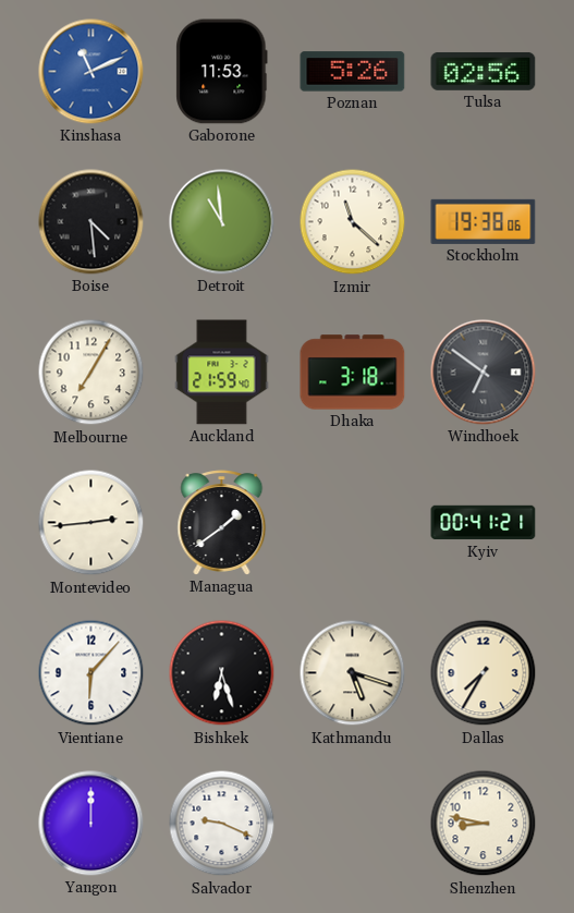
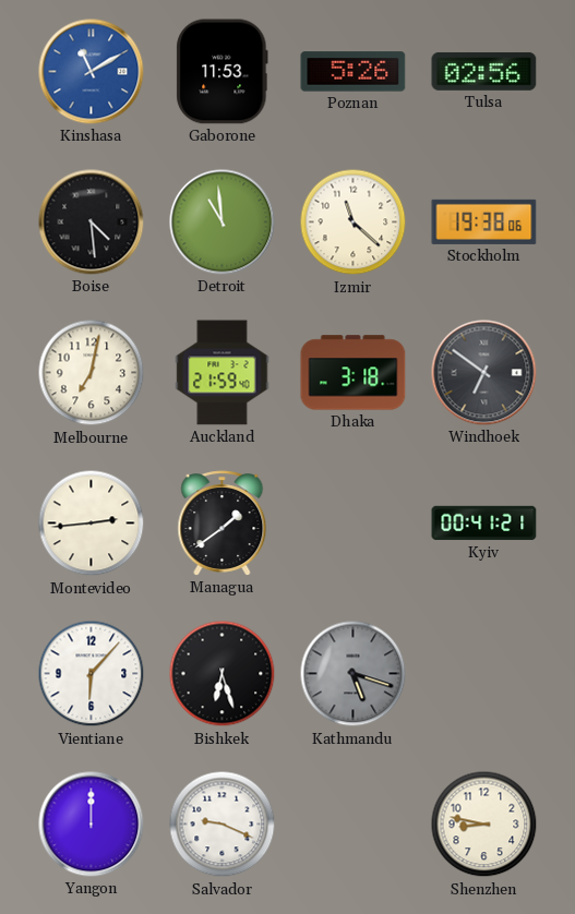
Kinshasa: 11:11 -> 11:10
Melbourne: 7:05 -> 7:02
Kathmandu dial: cream -> grey
Dallas: 7:35 -> none
